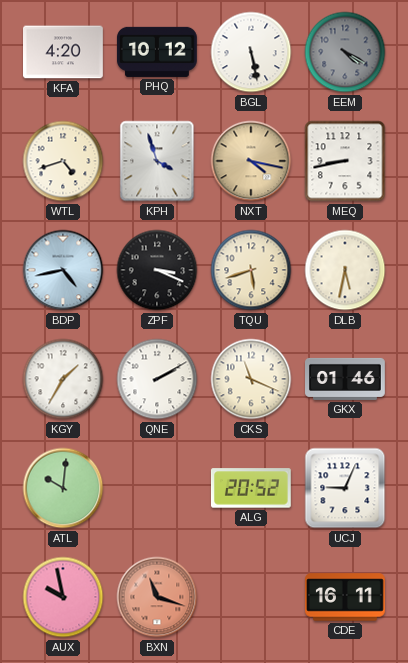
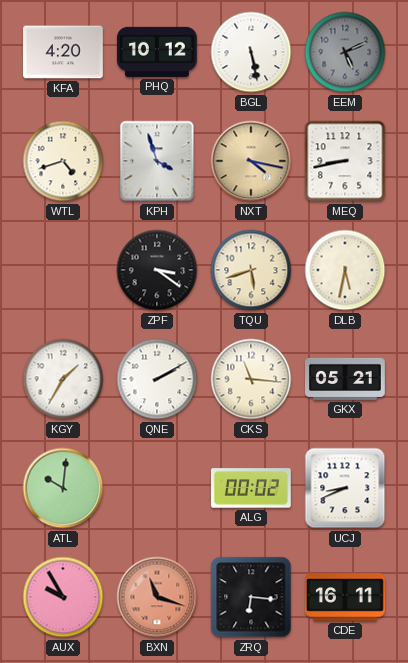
EEM: 4:20 -> 5:11
BDP: 4:43 -> none
ZPF: 3:19 -> 3:21
CKS: 11:19 -> 11:16
GKX: 01:46 -> 05:21
ALG: 20:52 -> 00:02
UCJ: 9:04 -> 8:41
AUX: 9:58 -> 9:55
ZRQ: none -> 6:16
